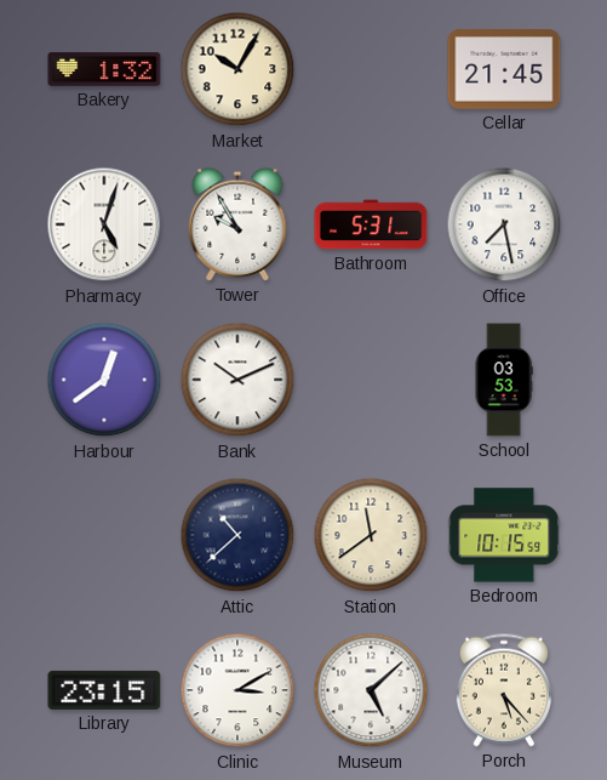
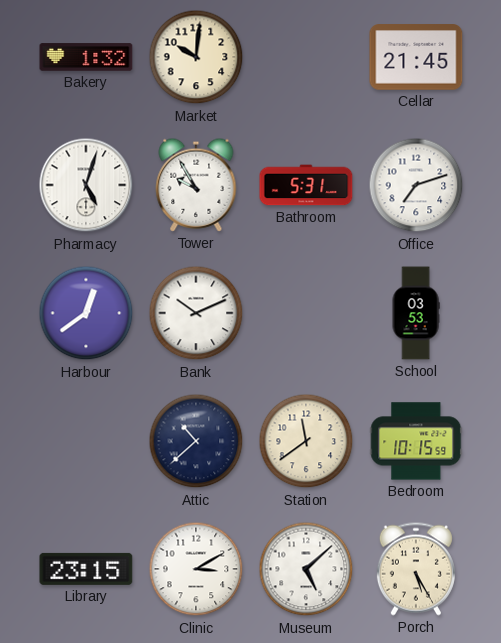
Market: 10:05 -> 10:01
Office: 7:28 -> 7:12
Porch: 5:23 -> 5:25
